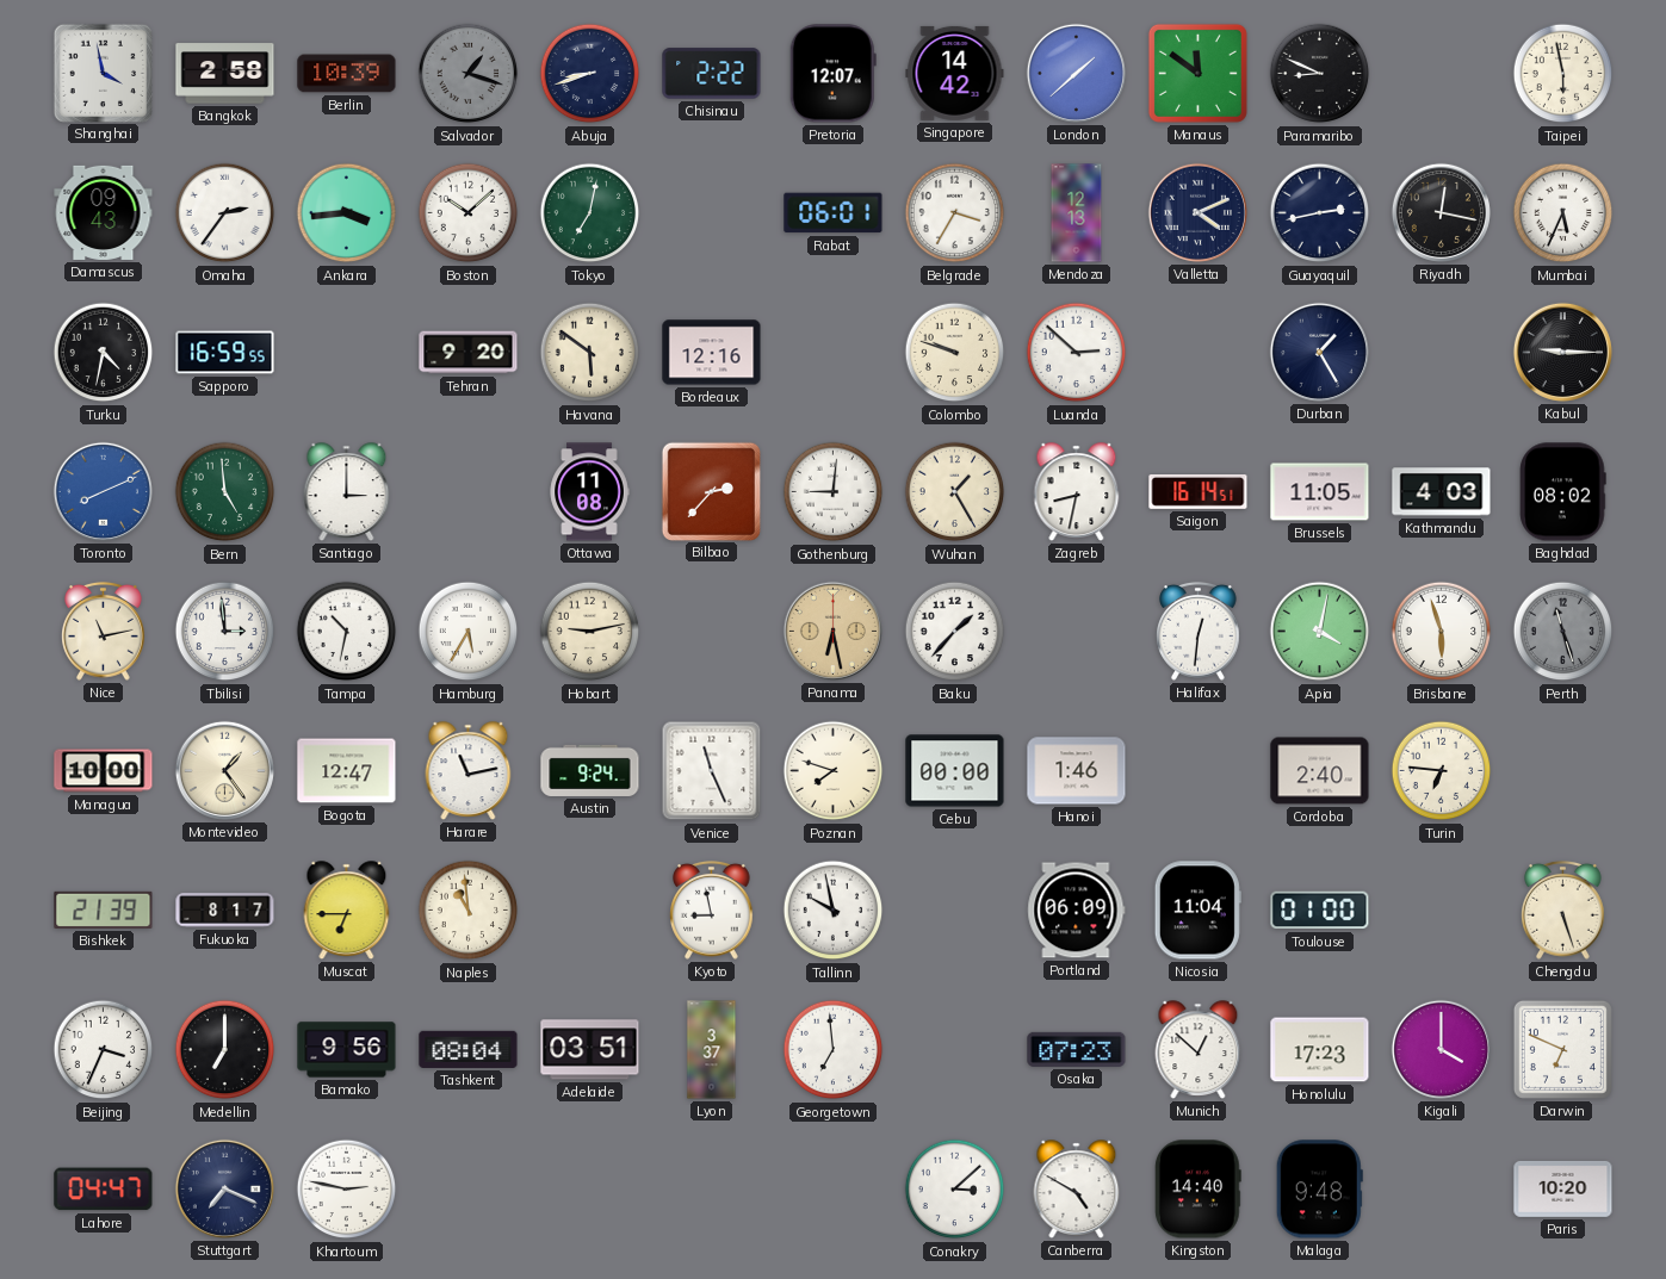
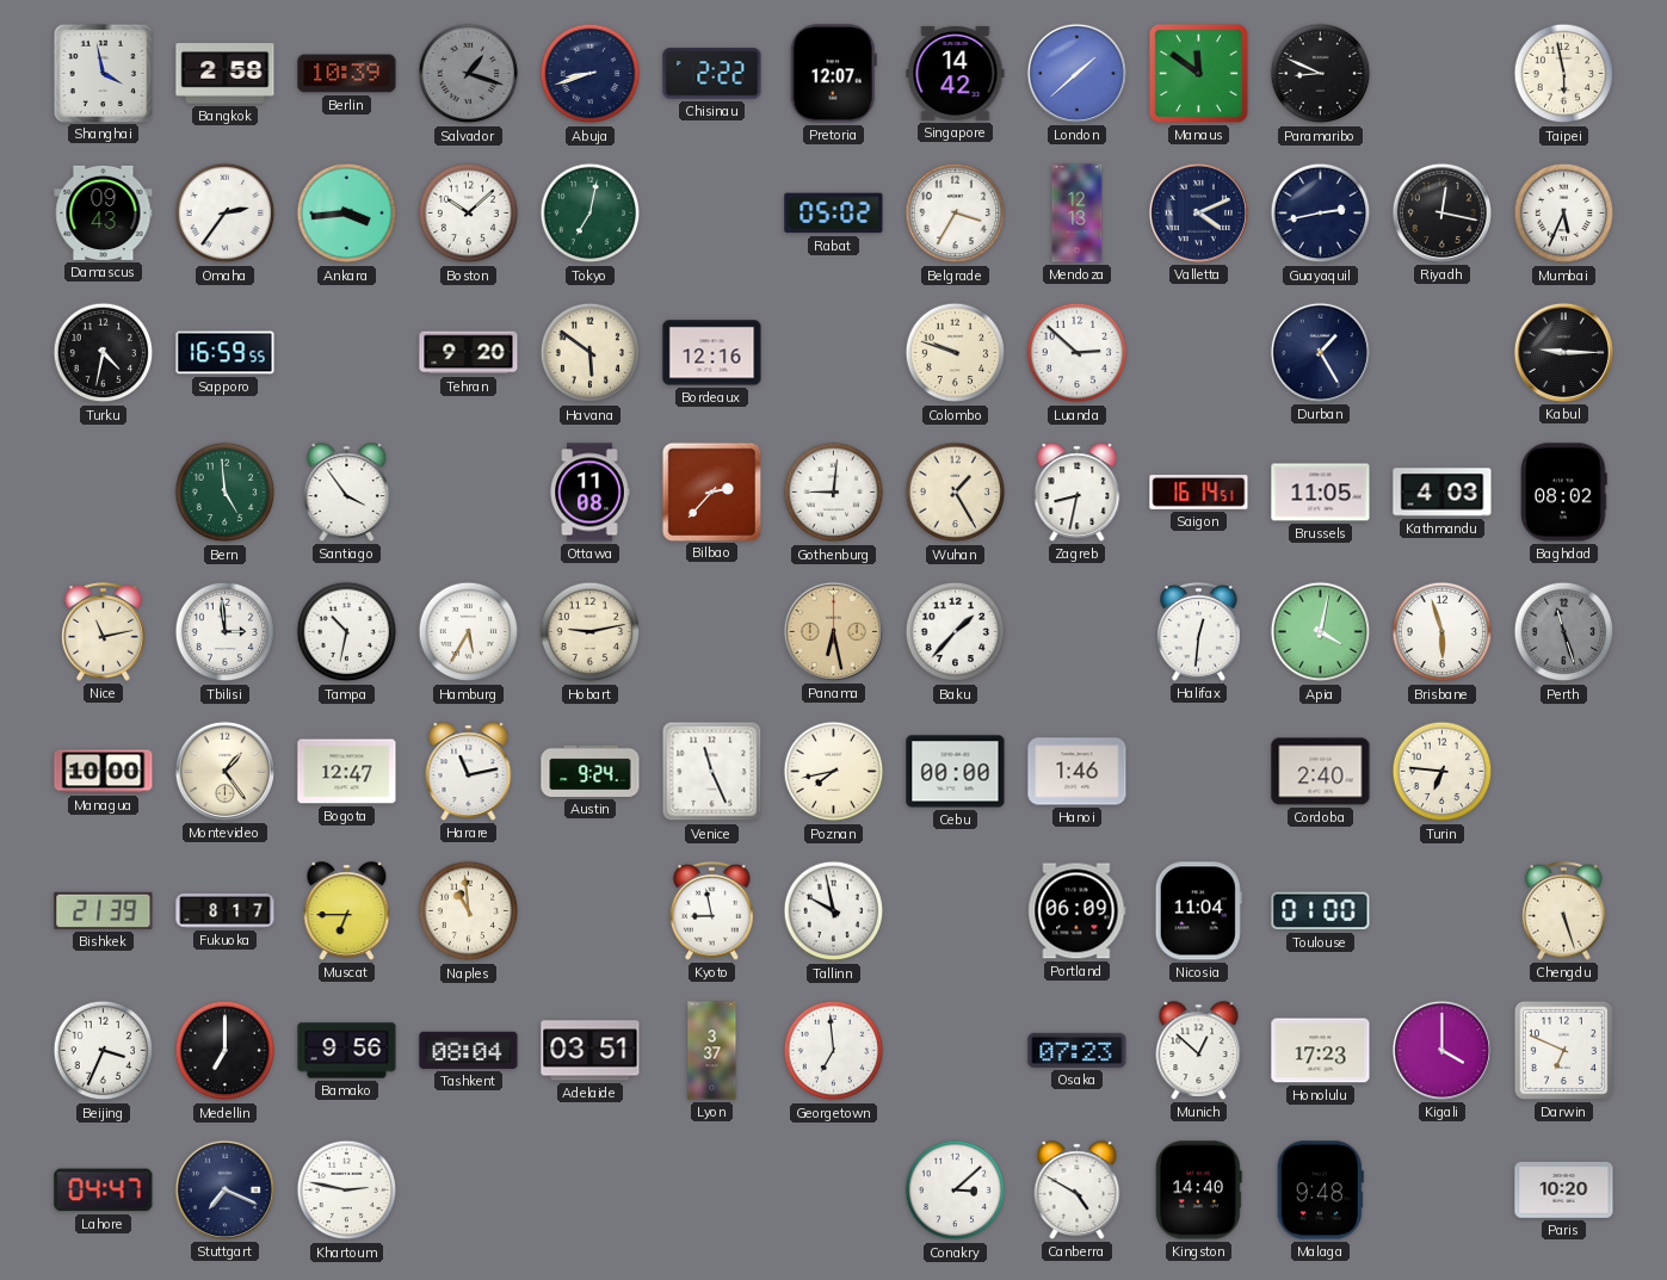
Rabat: 06:01 -> 05:02
Toronto: 8:11 -> none
Santiago: 3:00 -> 3:54
Poznan: 7:48 -> 7:43
